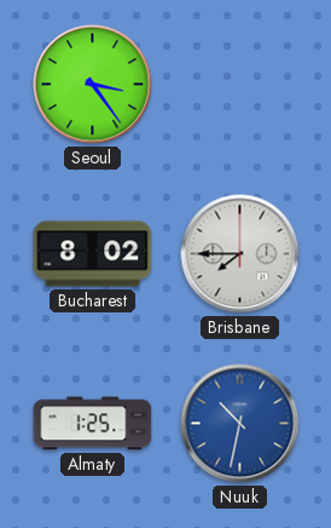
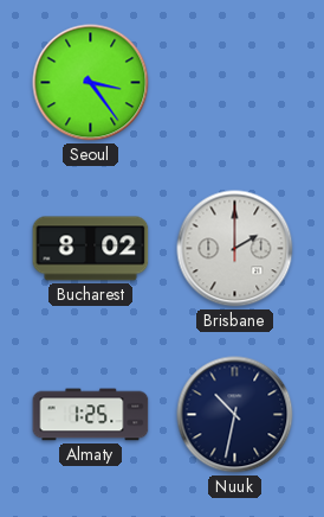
Brisbane: 7:45 -> 2:00
Nuuk dial: blue -> navy
